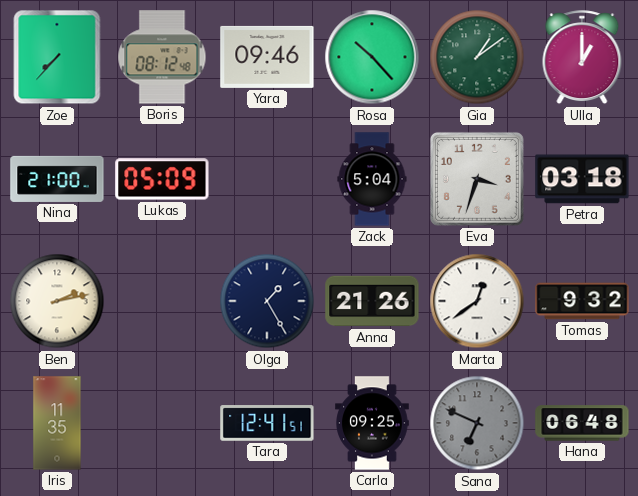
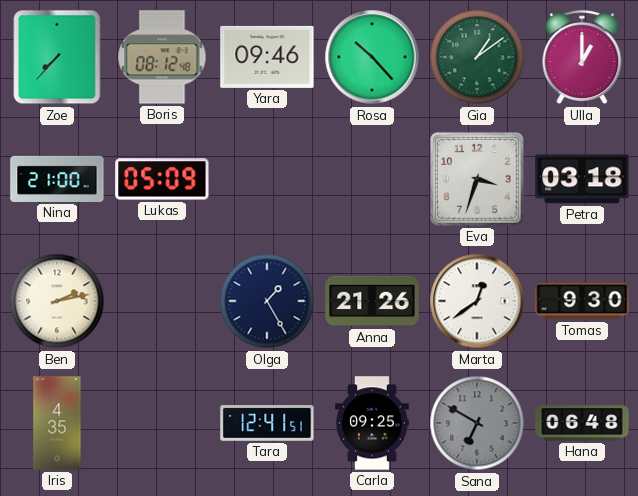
Zack: 5:04 -> none
Tomas: 9:32 -> 9:30
Iris: 11:35 -> 4:35
Sana: 6:49 -> 6:50
